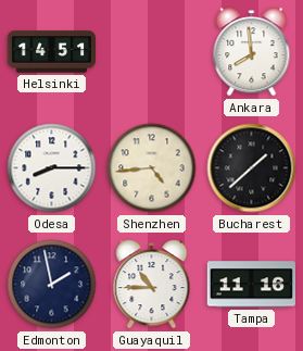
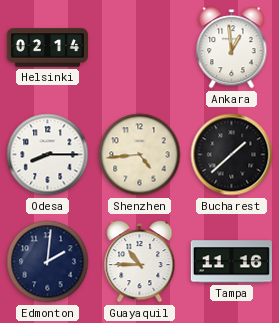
Helsinki: 14:51 -> 02:14
Ankara: 7:59 -> 12:59
Edmonton: 1:58 -> 2:01
